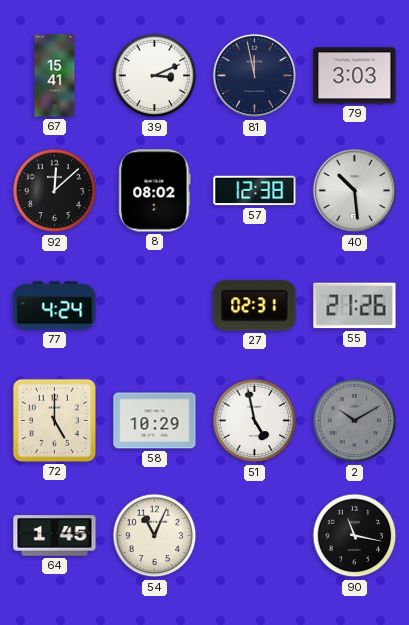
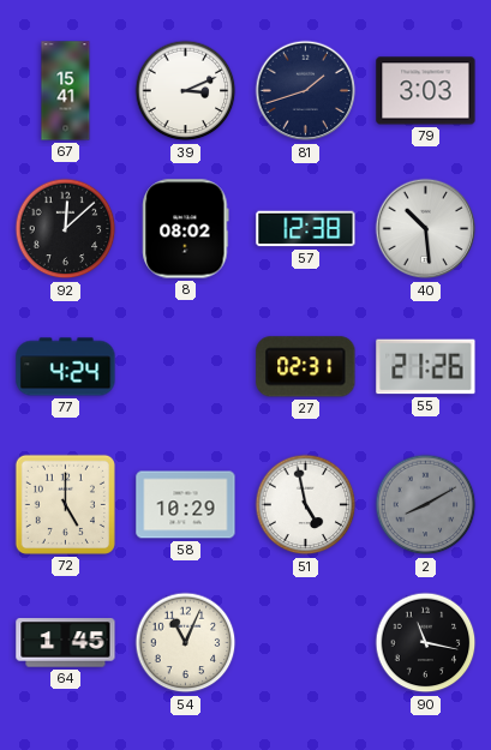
81: 11:58 -> 1:42
2: 10:10 -> 8:10
